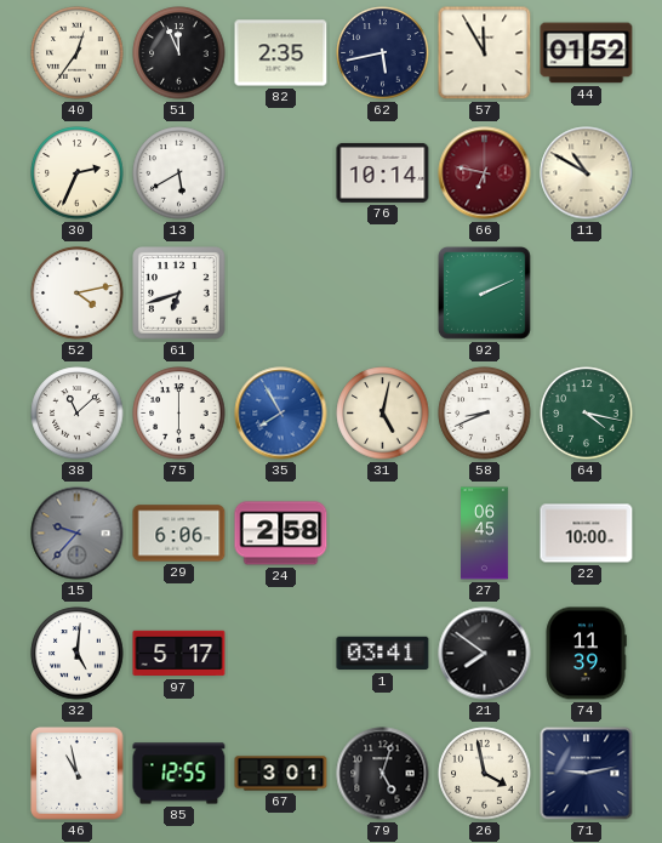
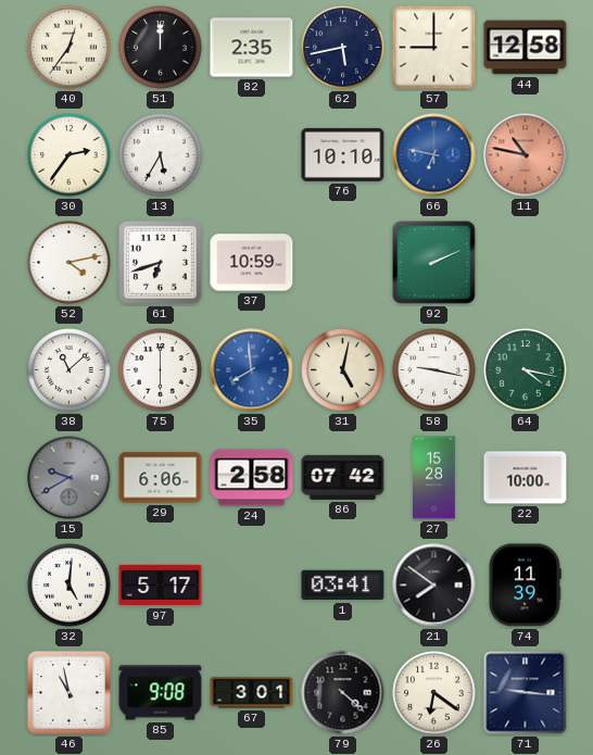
51: 11:56 -> 12:00
57: 11:55 -> 9:00
44: 01:52 -> 12:58
30: 2:34 -> 2:36
13: 5:40 -> 5:35
76: 10:14 -> 10:10
66 dial: burgundy -> blue
11: 10:50 -> 10:47
11 dial: cream -> salmon
37: none -> 10:59
35: 7:55 -> 7:59
58: 8:41 -> 9:17
15: 9:37 -> 9:40
86: none -> 07:42
27: 06:45 -> 15:28
85: 12:55 -> 9:08
79: 5:03 -> 4:22
26: 3:58 -> 6:21
71: 9:13 -> 9:16
